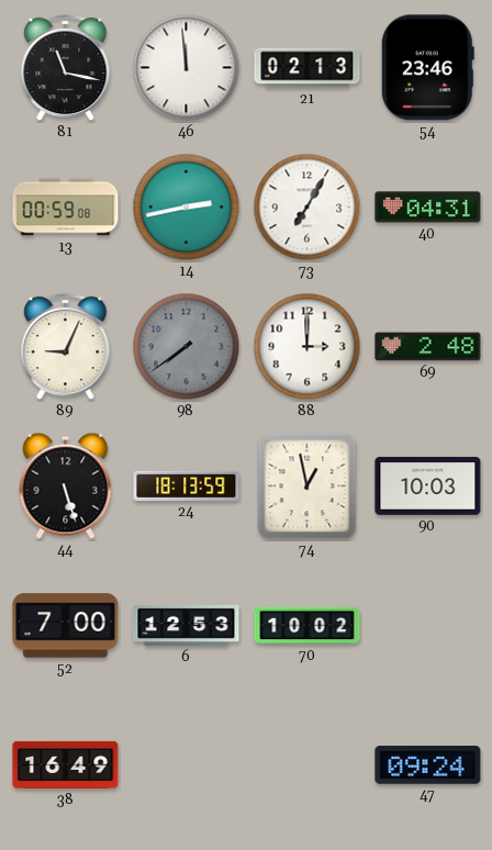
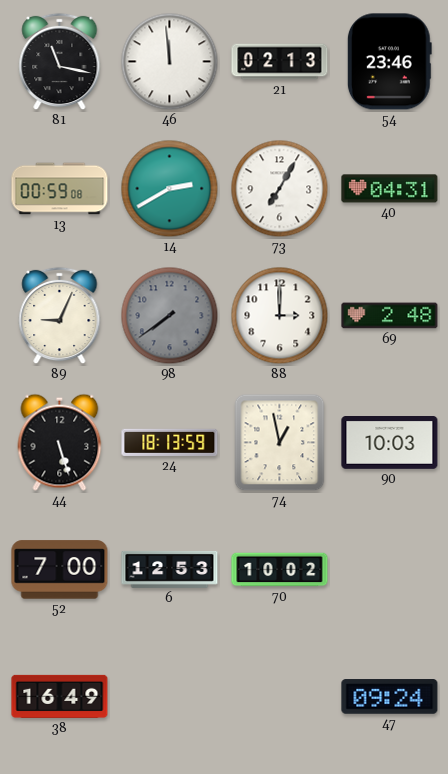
14: 2:43 -> 2:40
